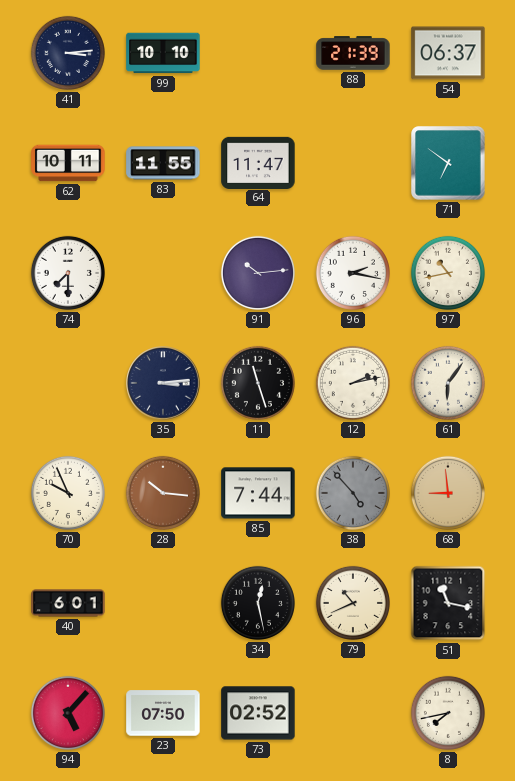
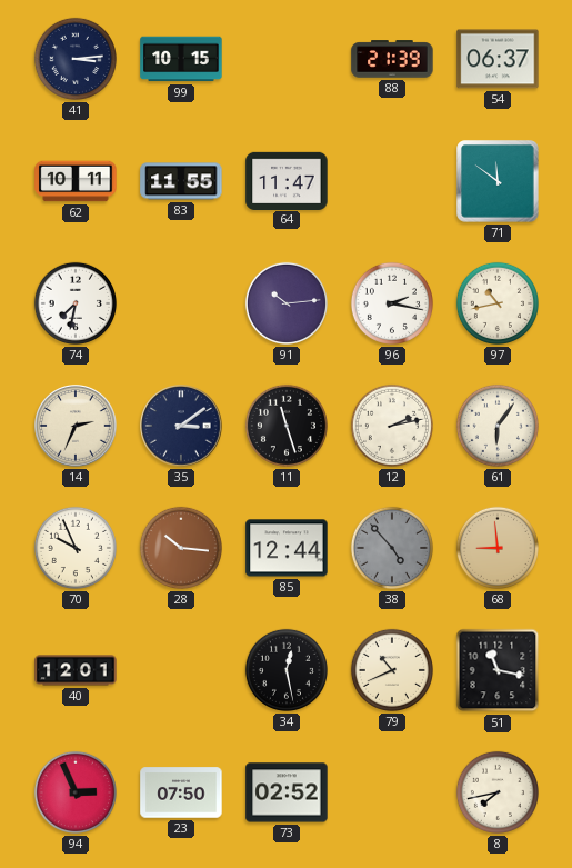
99: 10:10 -> 10:15
71: 6:51 -> 11:51
74: 7:30 -> 7:32
14: none -> 2:34
35: 3:14 -> 3:09
85: 7:44 -> 12:44
40: 6:01 -> 12:01
94: 5:07 -> 2:56
